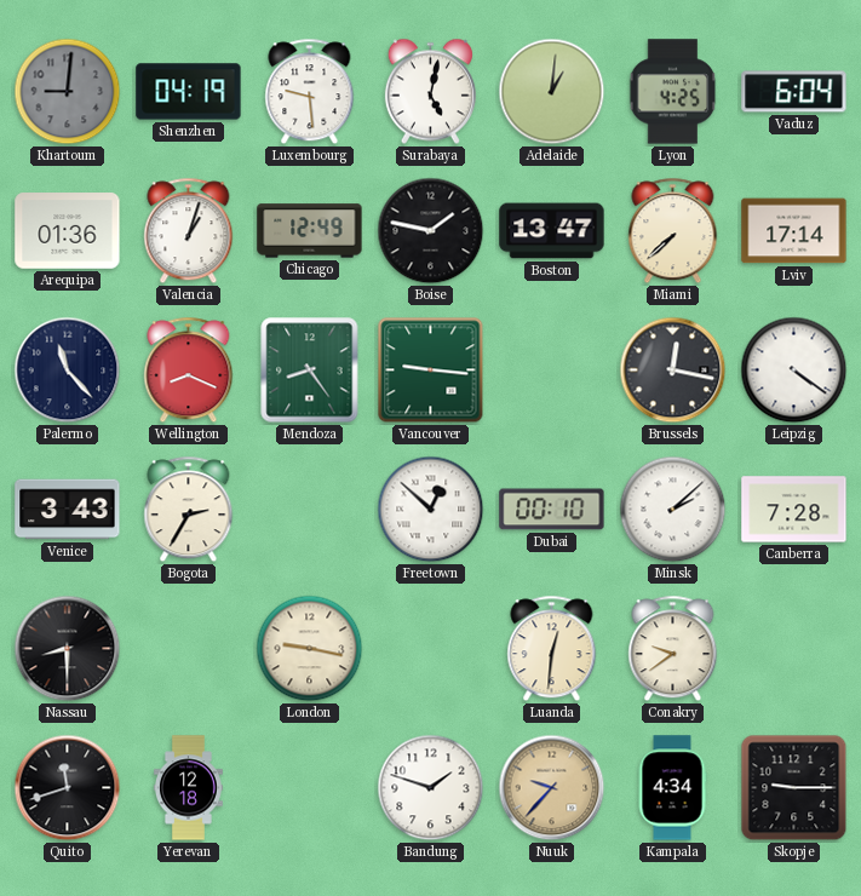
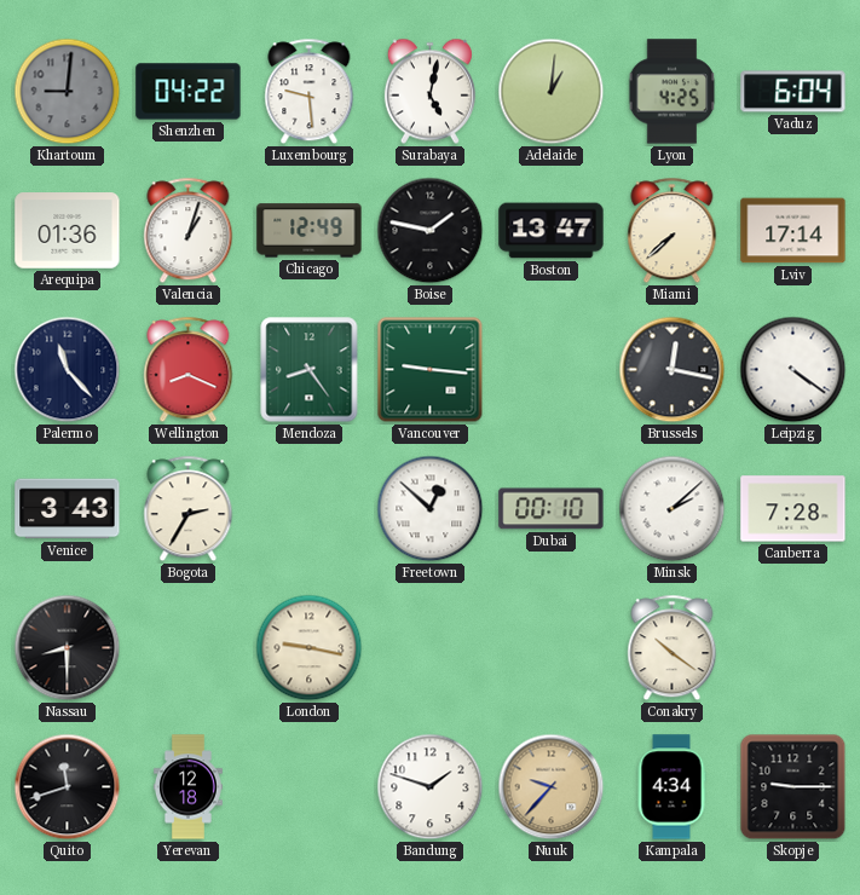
Shenzhen: 04:19 -> 04:22
Luanda: 12:31 -> none
Conakry: 9:39 -> 10:21
